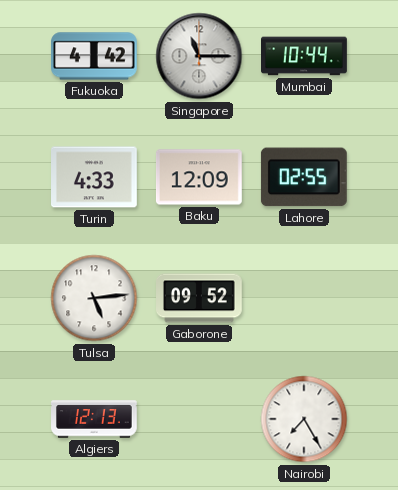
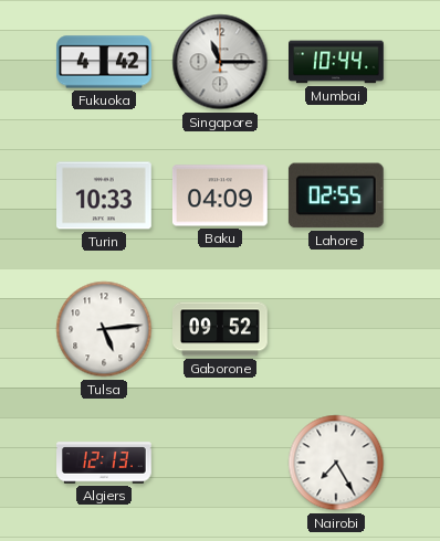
Turin: 4:33 -> 10:33
Baku: 12:09 -> 04:09
